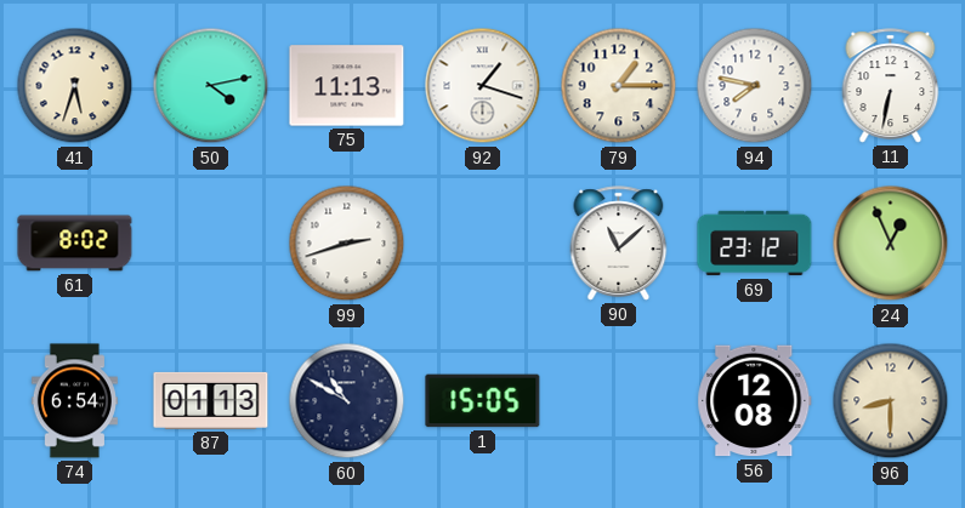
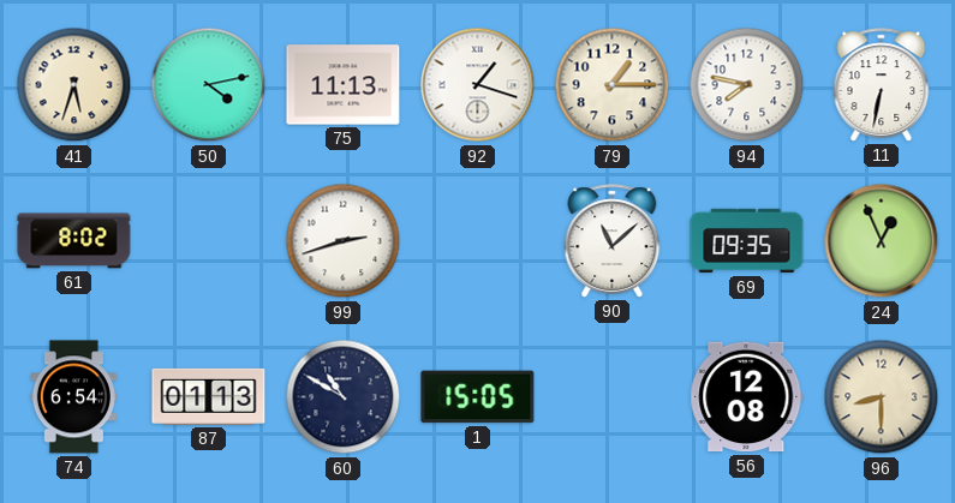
69: 23:12 -> 09:35
